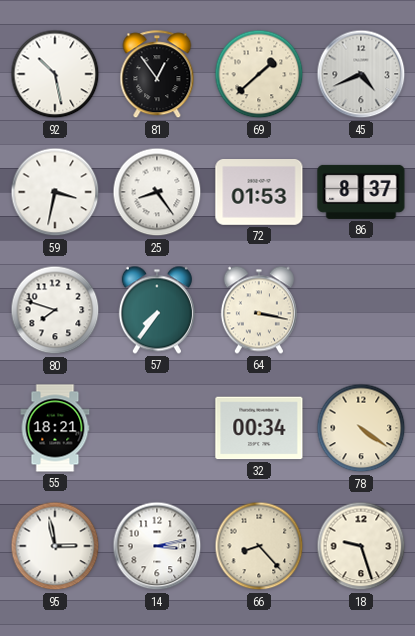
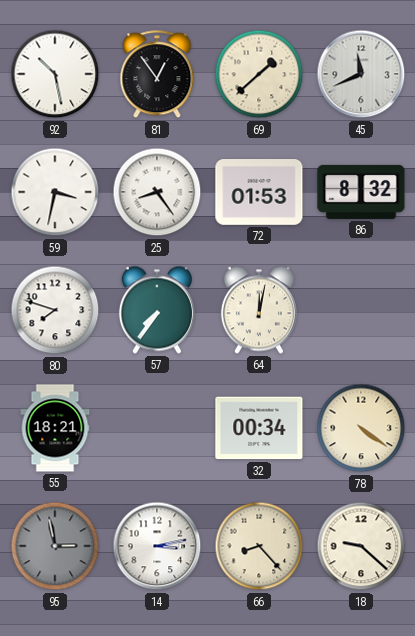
45: 4:41 -> 11:41
86: 8:37 -> 8:32
64: 3:17 -> 12:02
95 dial: white -> grey
18: 9:27 -> 9:22
